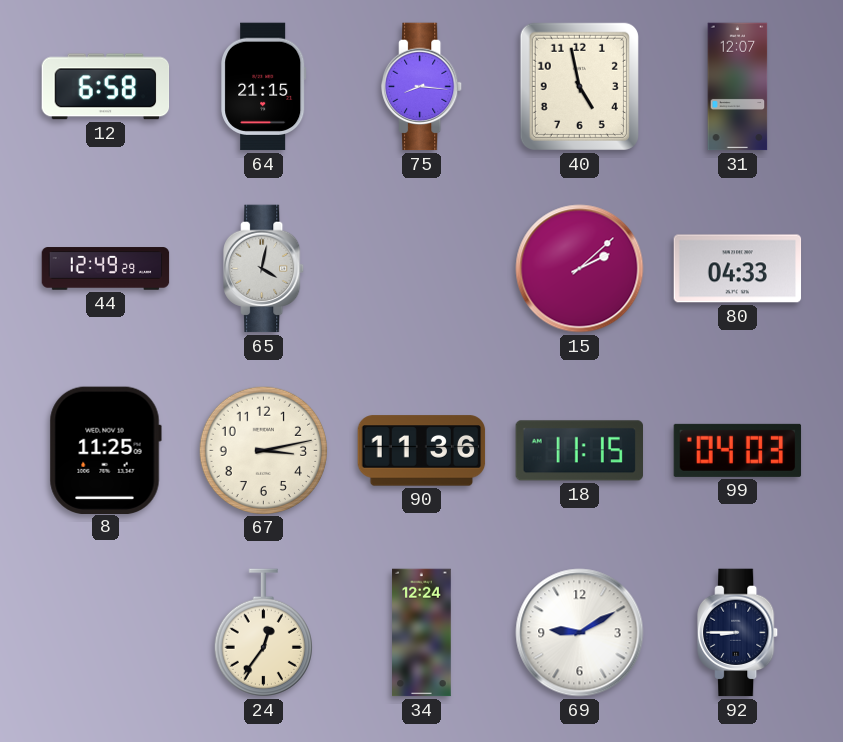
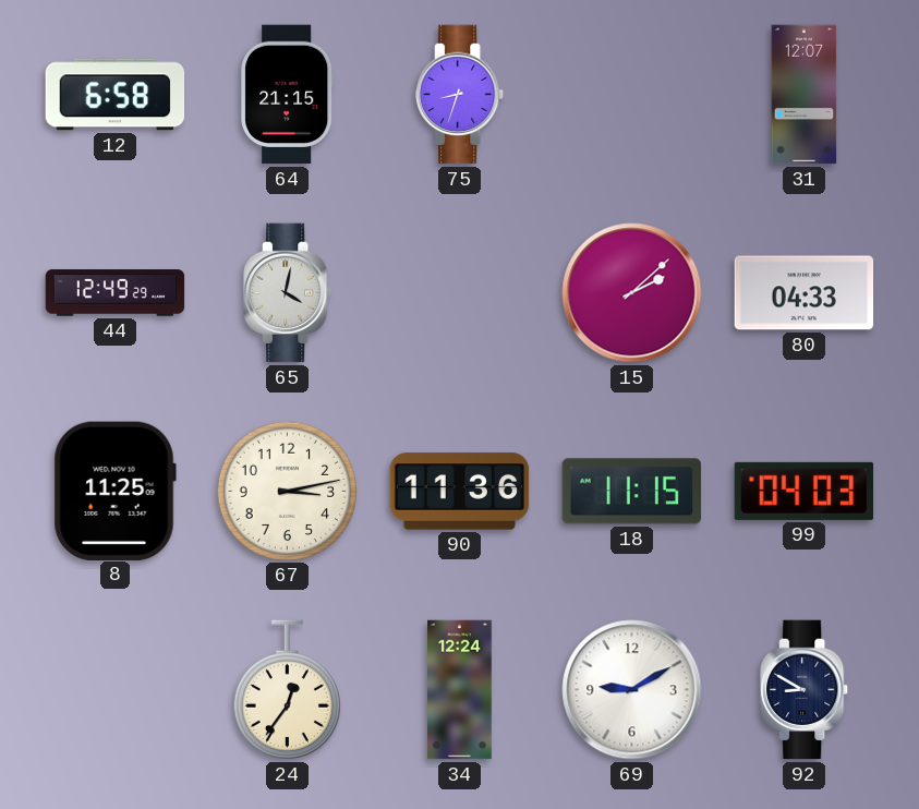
75: 8:16 -> 8:33
40: 4:58 -> none
92: 8:45 -> 8:50
